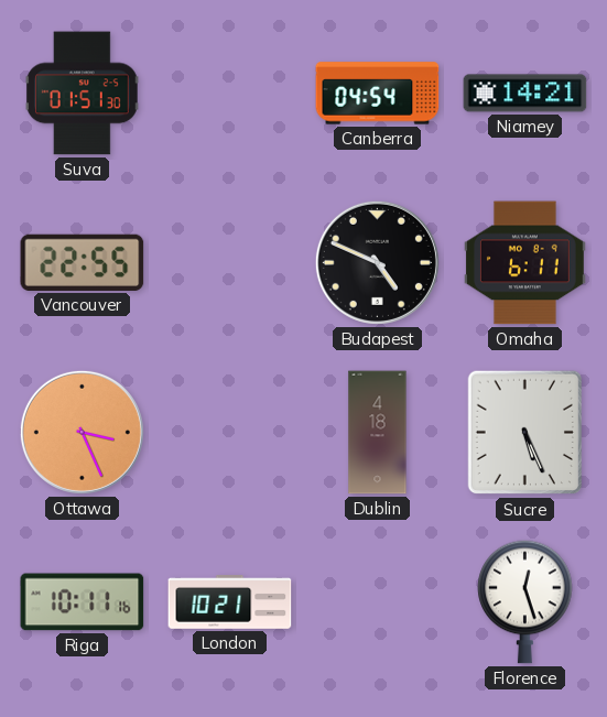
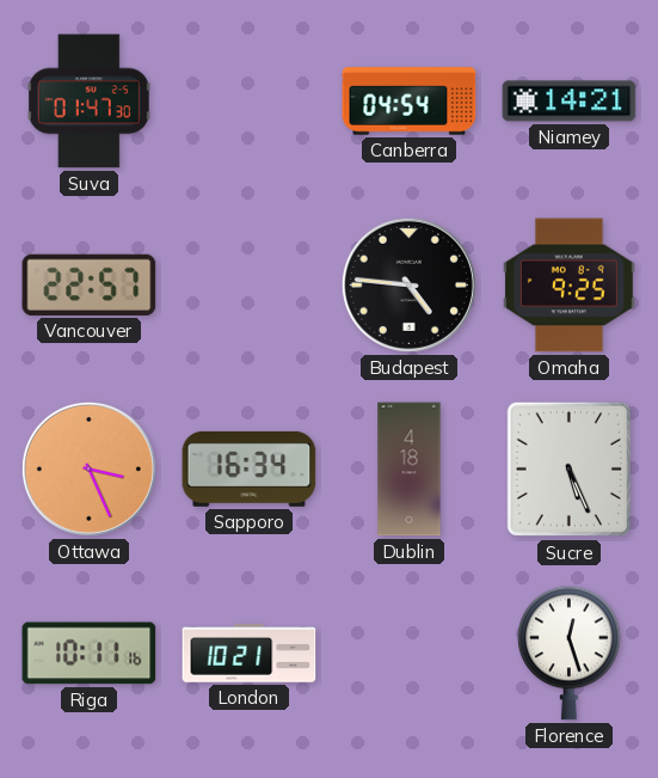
Suva: 01:51 -> 01:47
Vancouver: 22:55 -> 22:57
Budapest: 4:49 -> 4:46
Omaha: 6:11 -> 9:25
Sapporo: none -> 16:34
